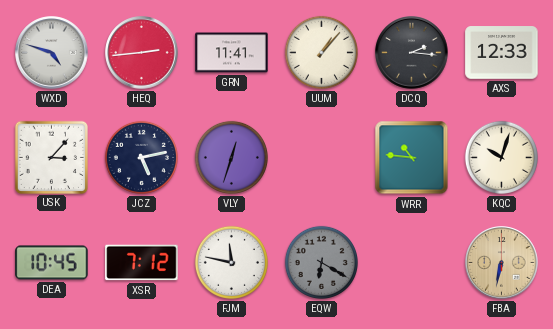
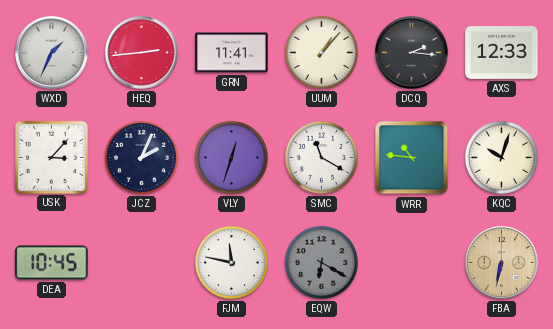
WXD: 4:48 -> 1:34
JCZ: 5:13 -> 2:04
SMC: none -> 11:20
XSR: 7:12 -> none
